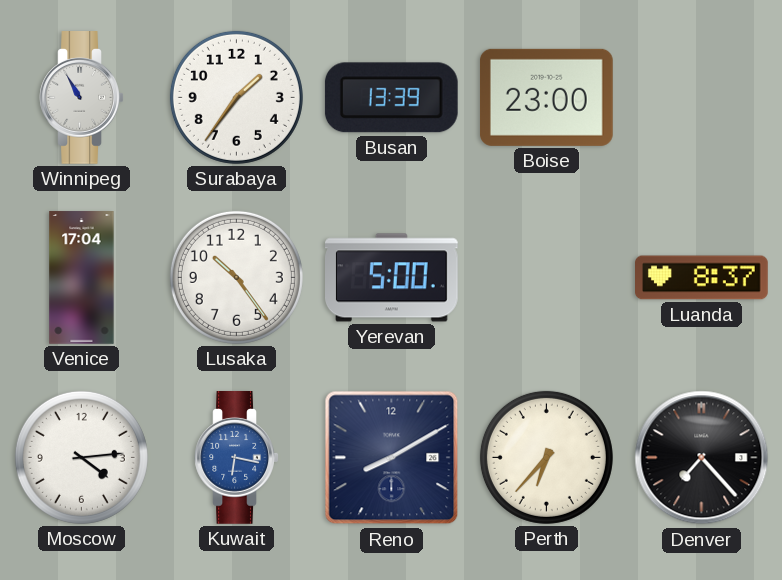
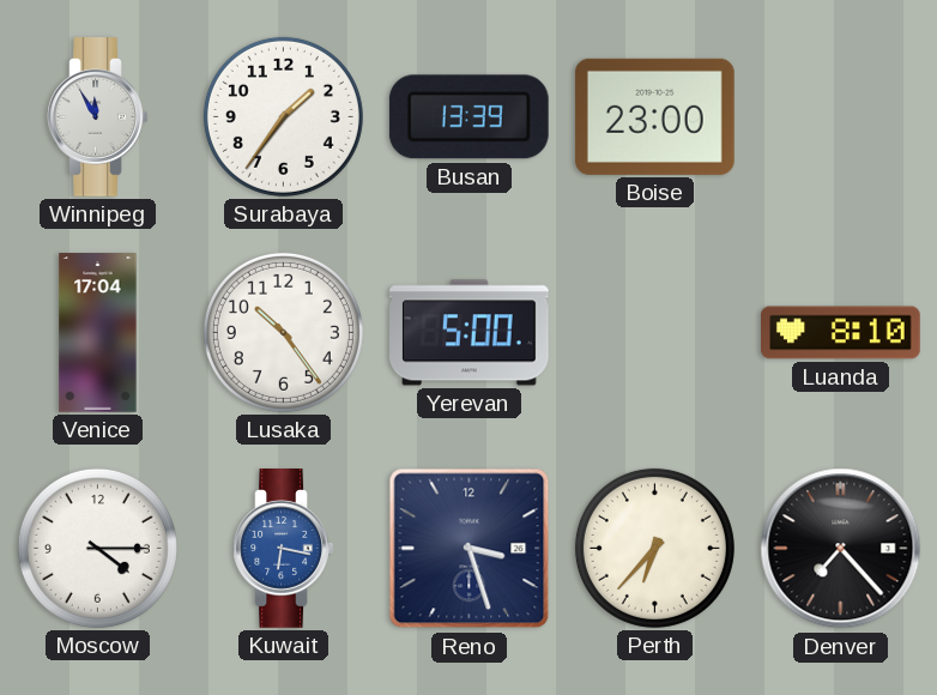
Winnipeg: 10:55 -> 11:55
Luanda: 8:37 -> 8:10
Moscow: 4:14 -> 4:15
Reno: 8:10 -> 3:27
